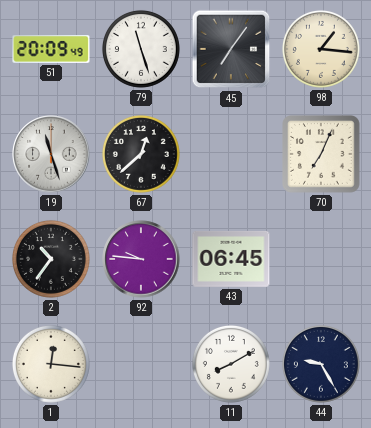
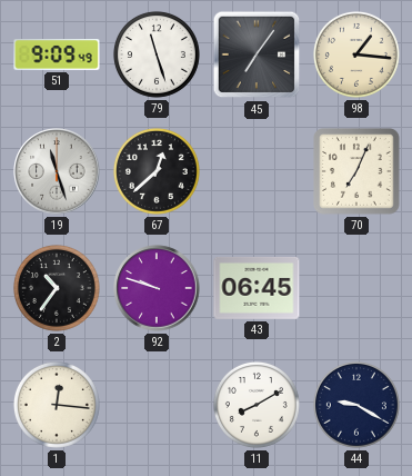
51: 20:09 -> 9:09
92: 9:46 -> 9:48
44: 9:25 -> 9:20
